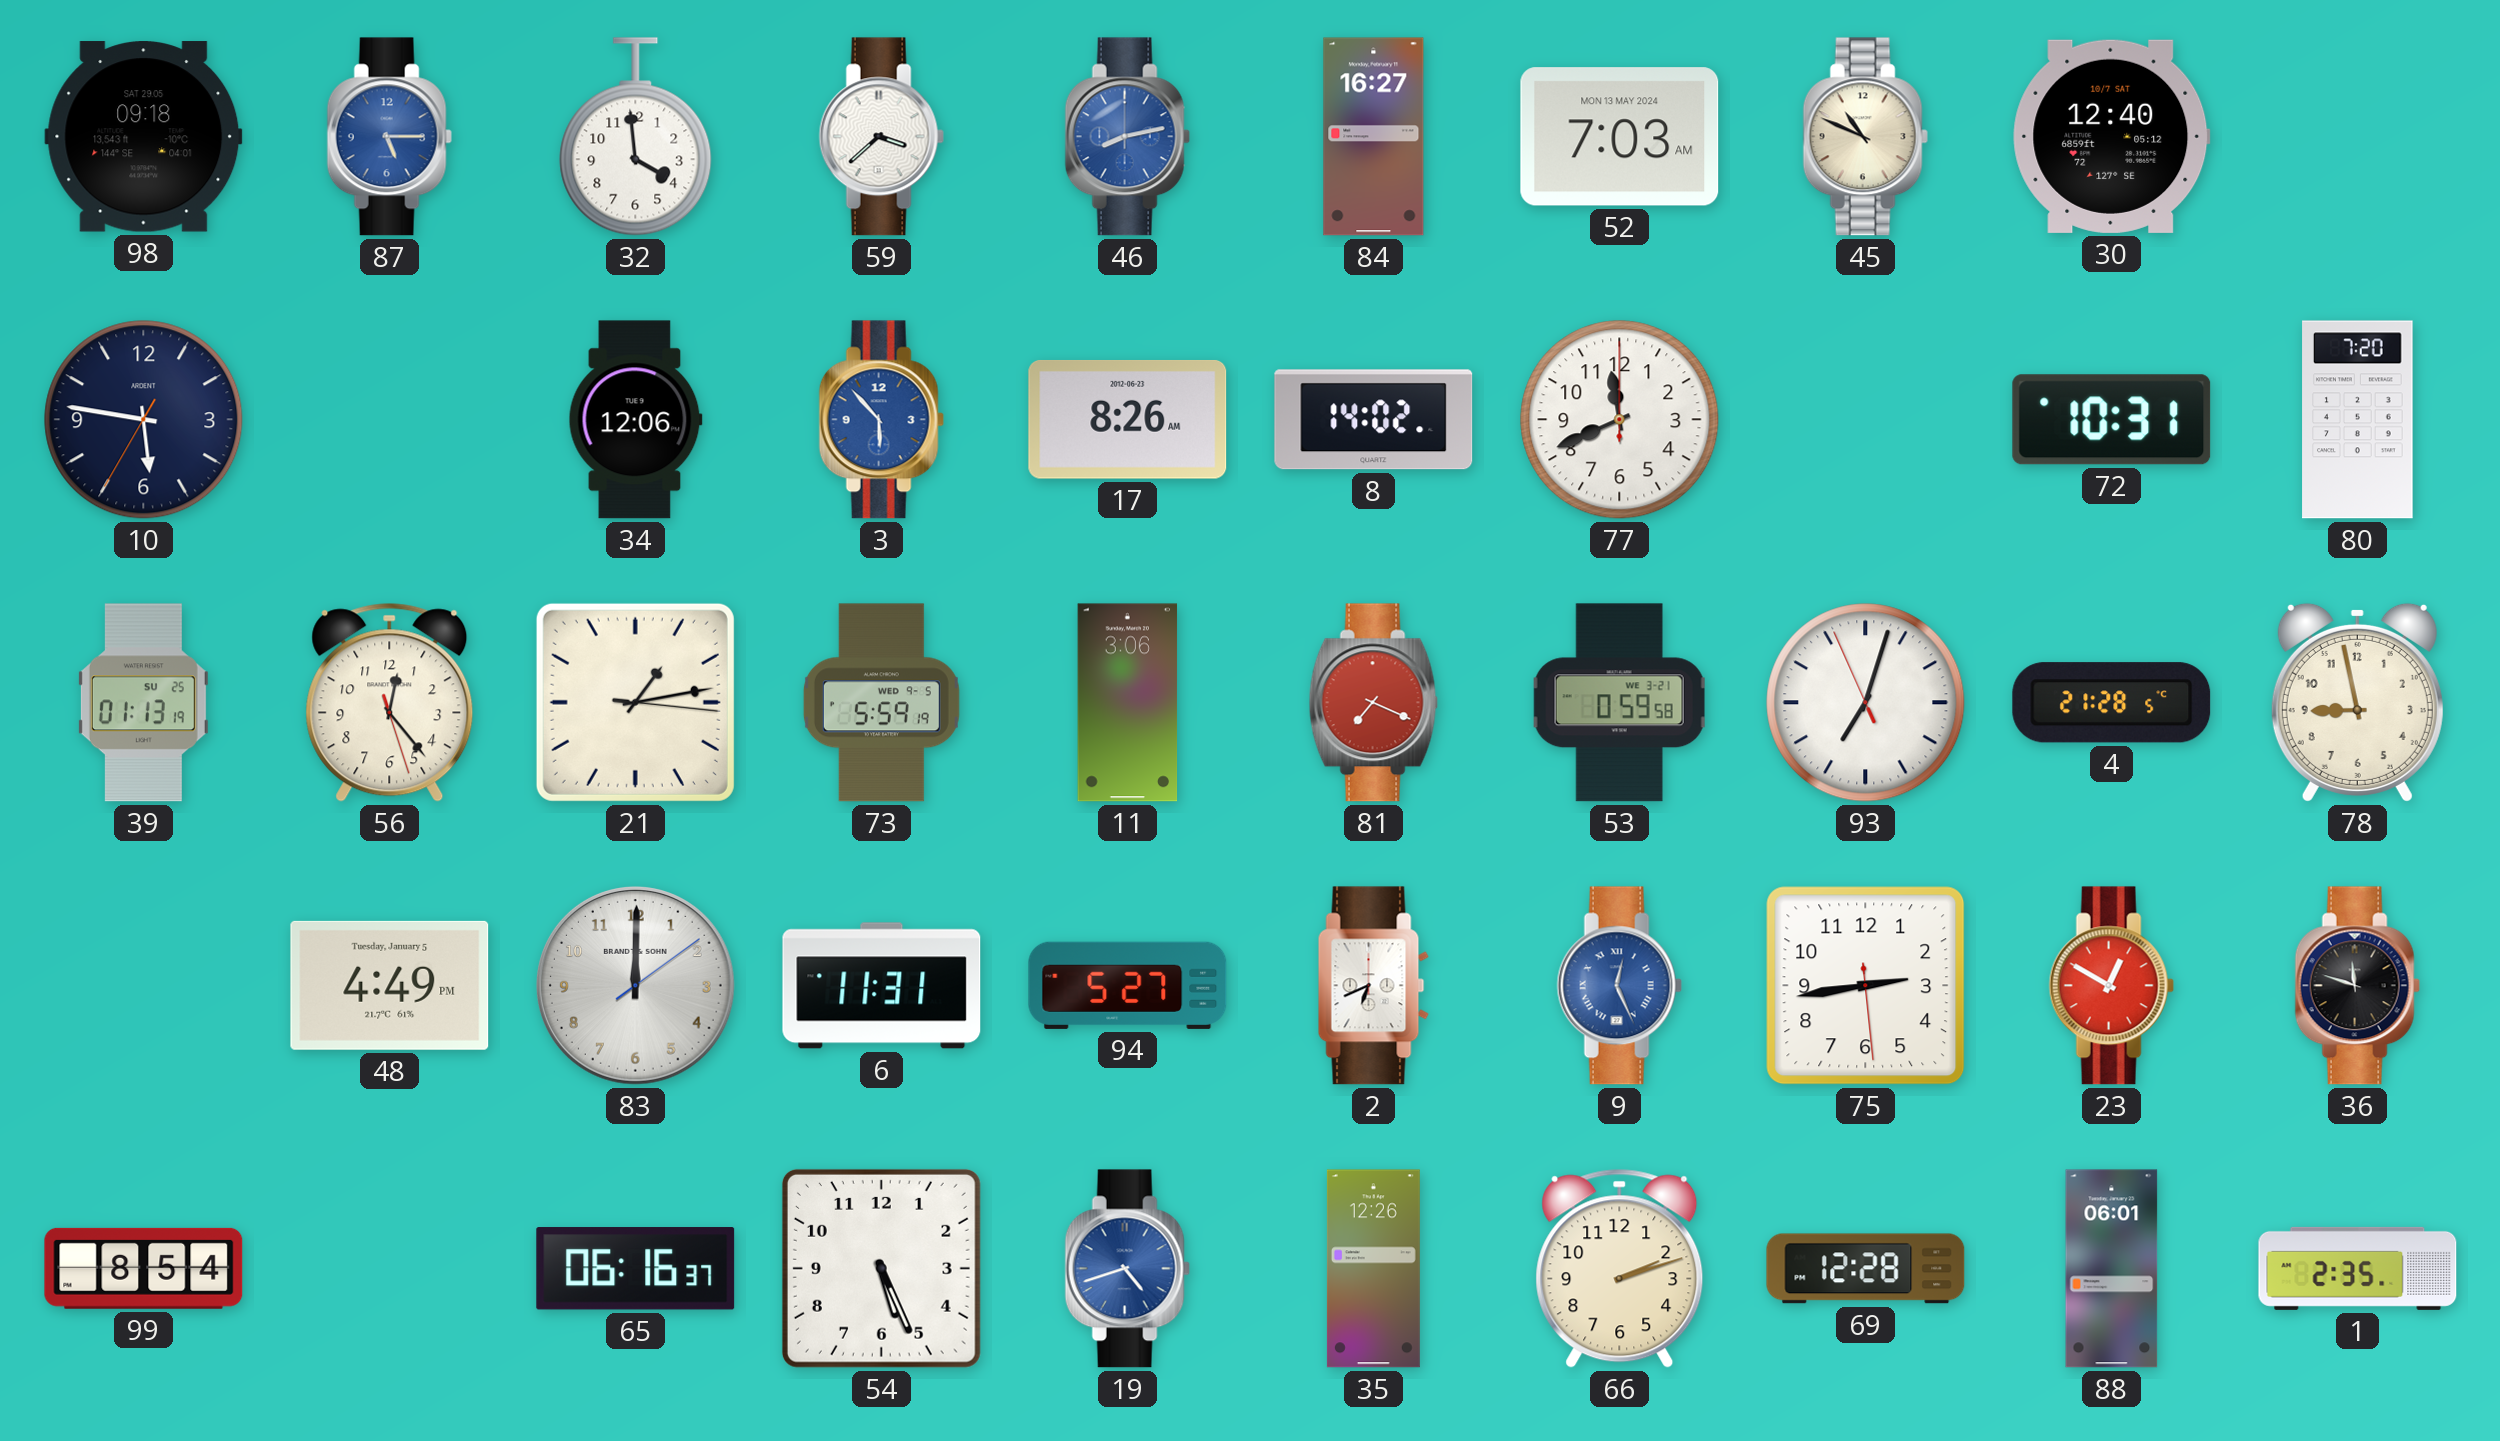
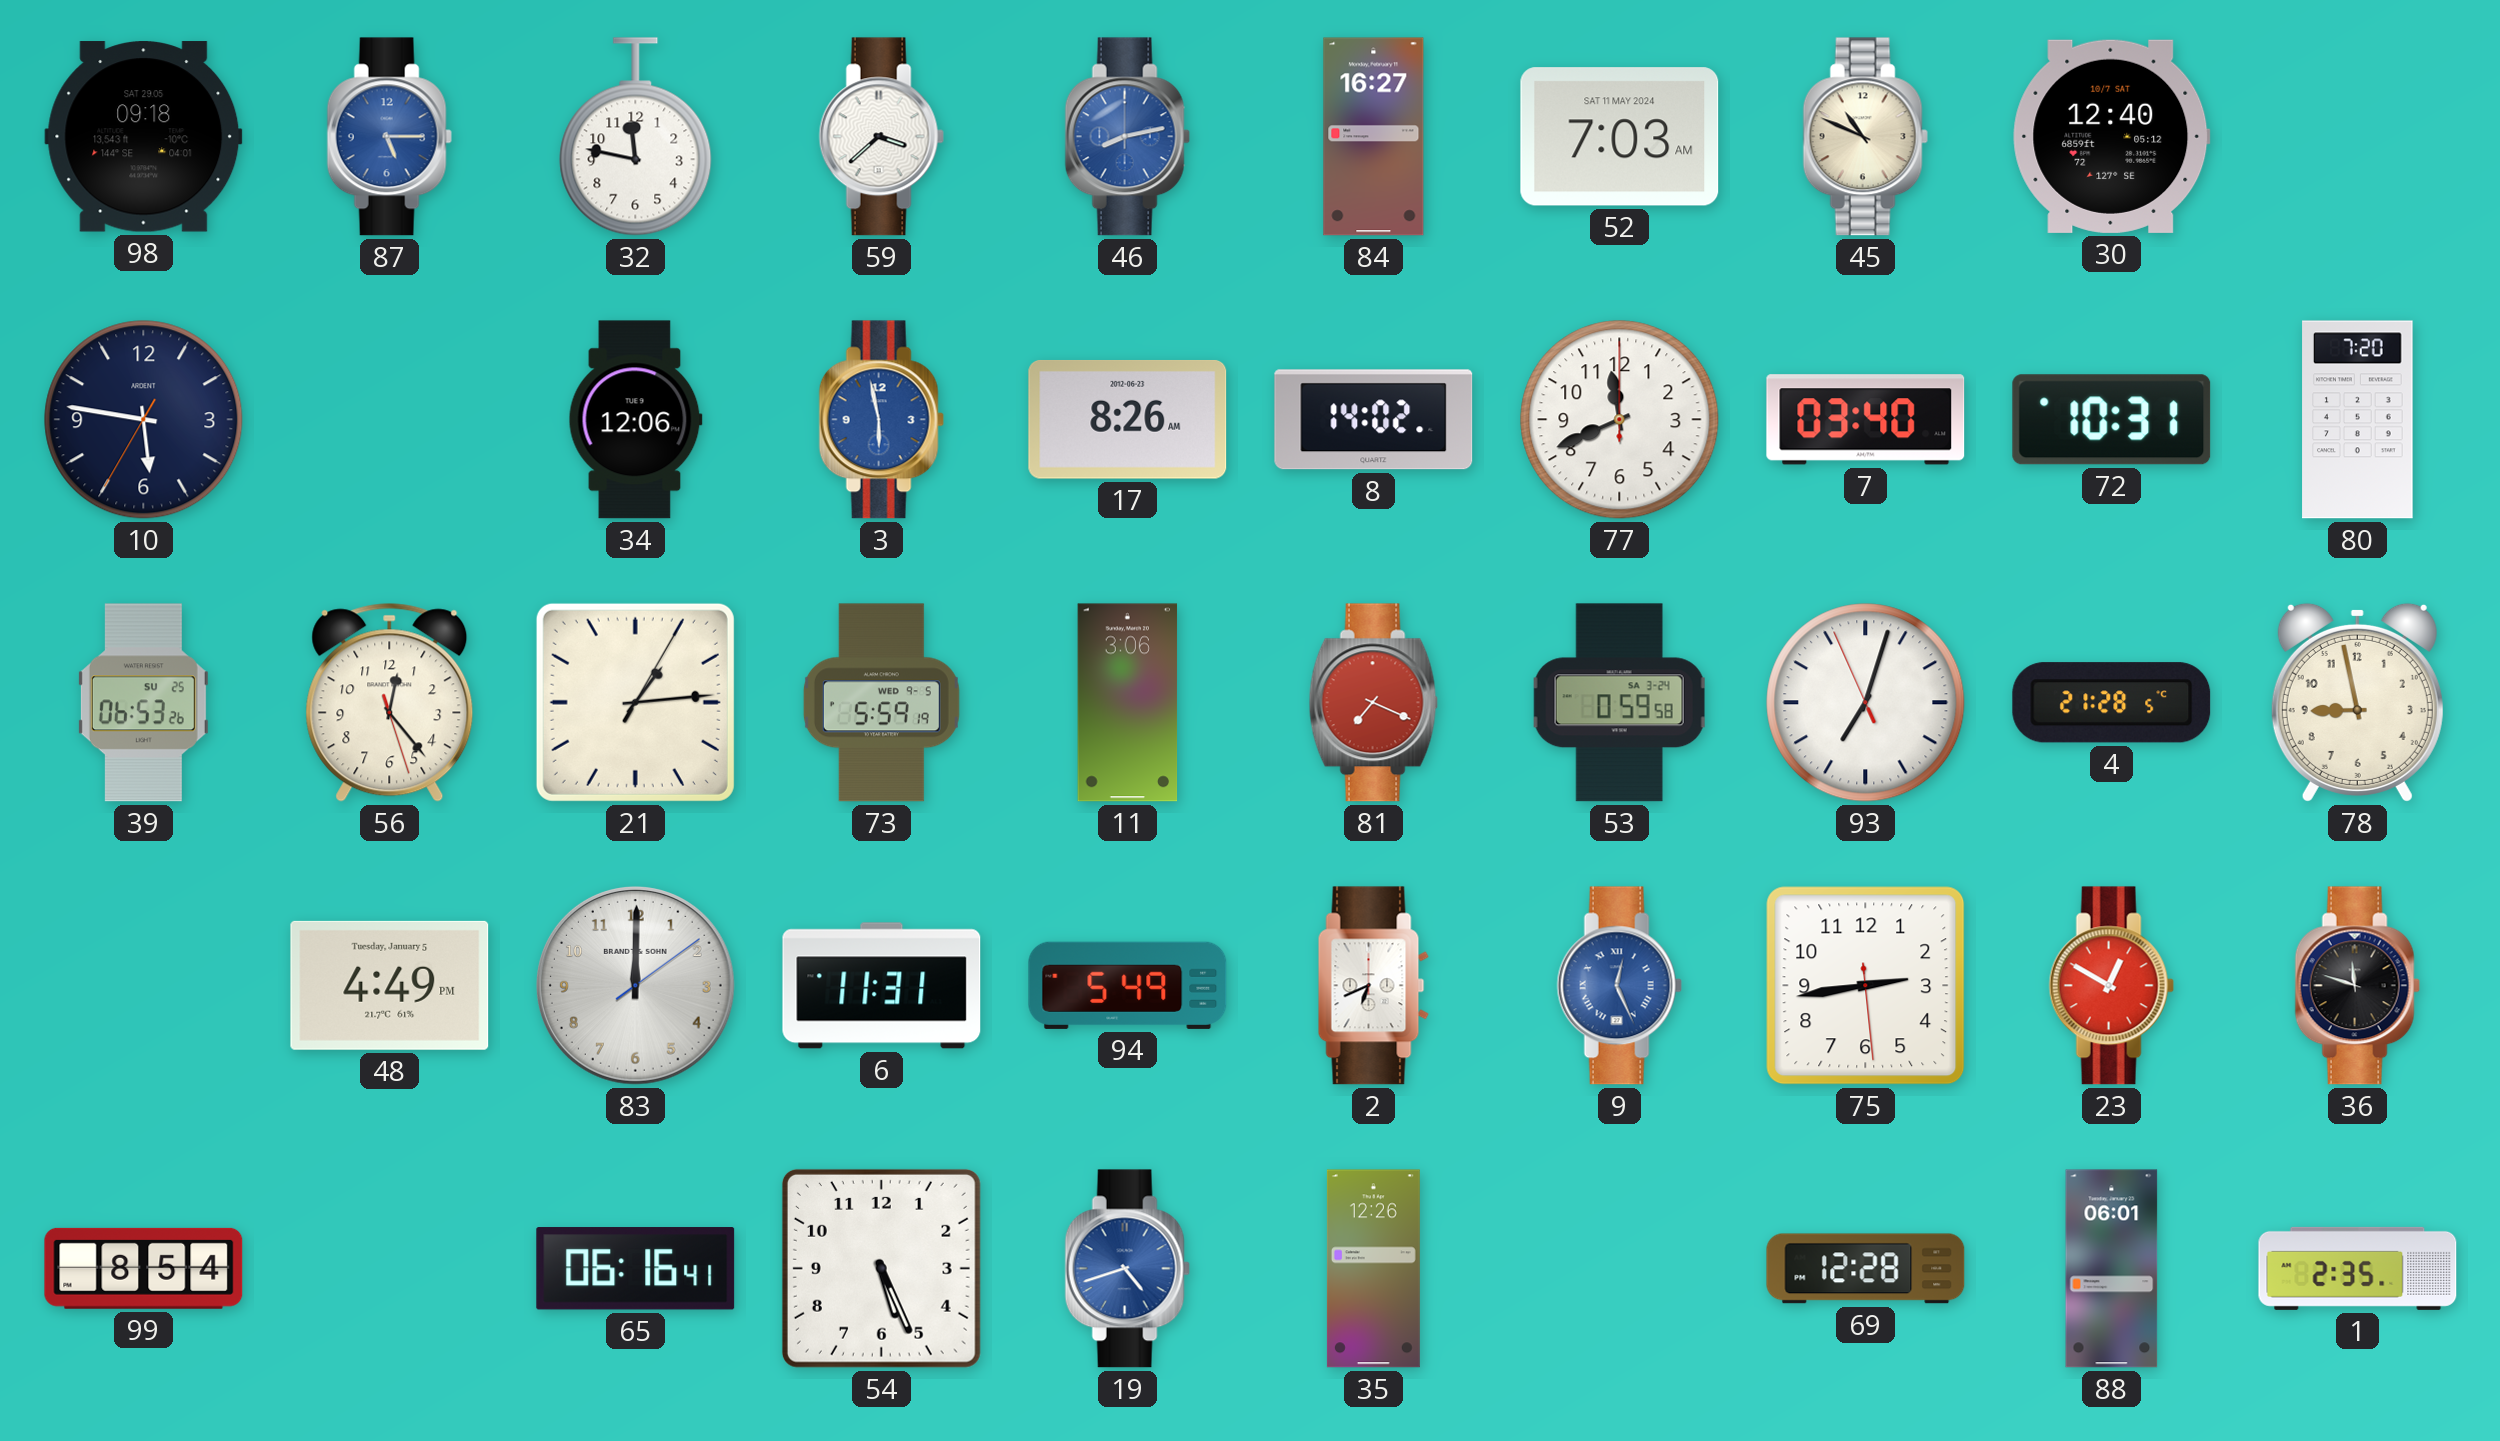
32: 3:59 -> 11:47
52 date: MON 13 MAY 2024 -> SAT 11 MAY 2024
3: 5:53 -> 5:58
7: none -> 03:40
39: 01:13 -> 06:53
21: 1:13 -> 1:14
53 date: WE 3-21 -> SA 3-24
94: 5:27 -> 5:49
65: 06:16:37 -> 06:16:41
66: 2:12 -> none
